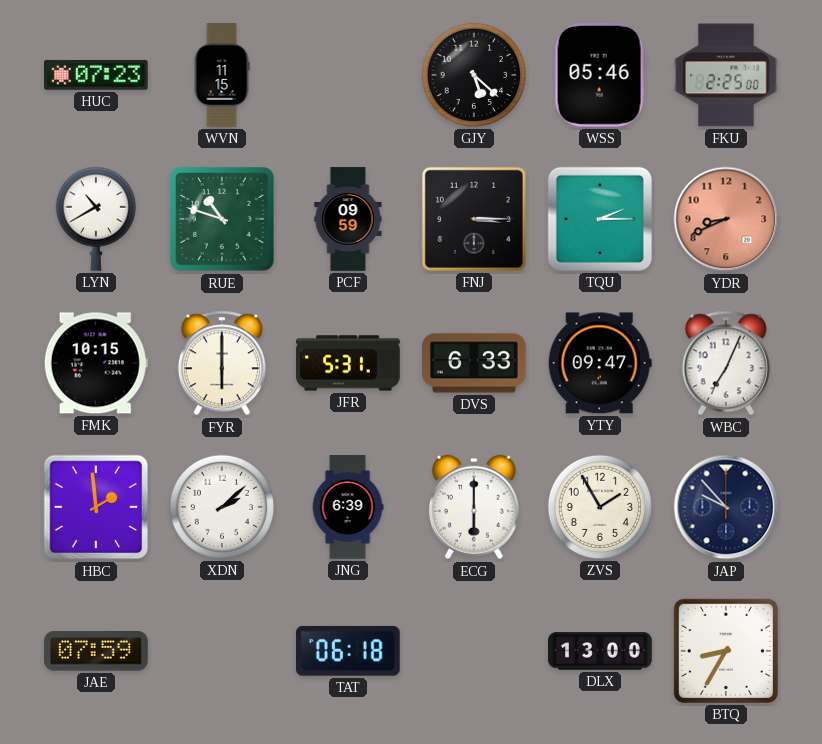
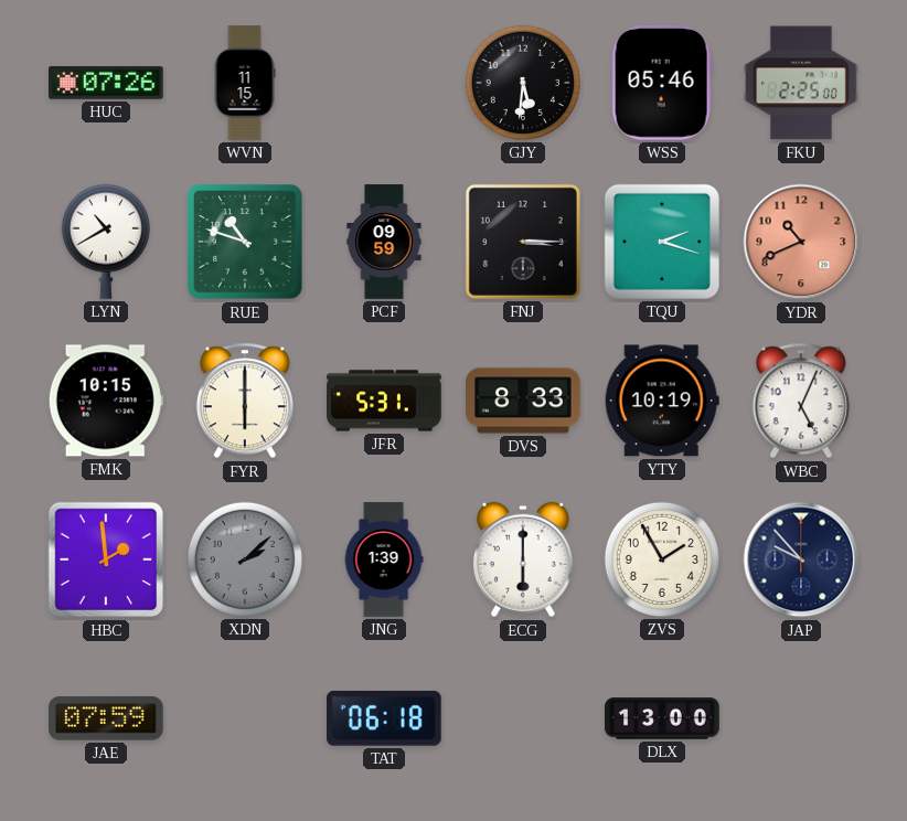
HUC: 07:23 -> 07:26
GJY: 5:22 -> 5:31
TQU: 2:15 -> 2:18
YDR: 8:41 -> 10:41
DVS: 6:33 -> 8:33
YTY: 09:47 -> 10:19
WBC: 7:04 -> 5:04
XDN dial: white -> grey
JNG: 6:39 -> 1:39
BTQ: 8:35 -> none
